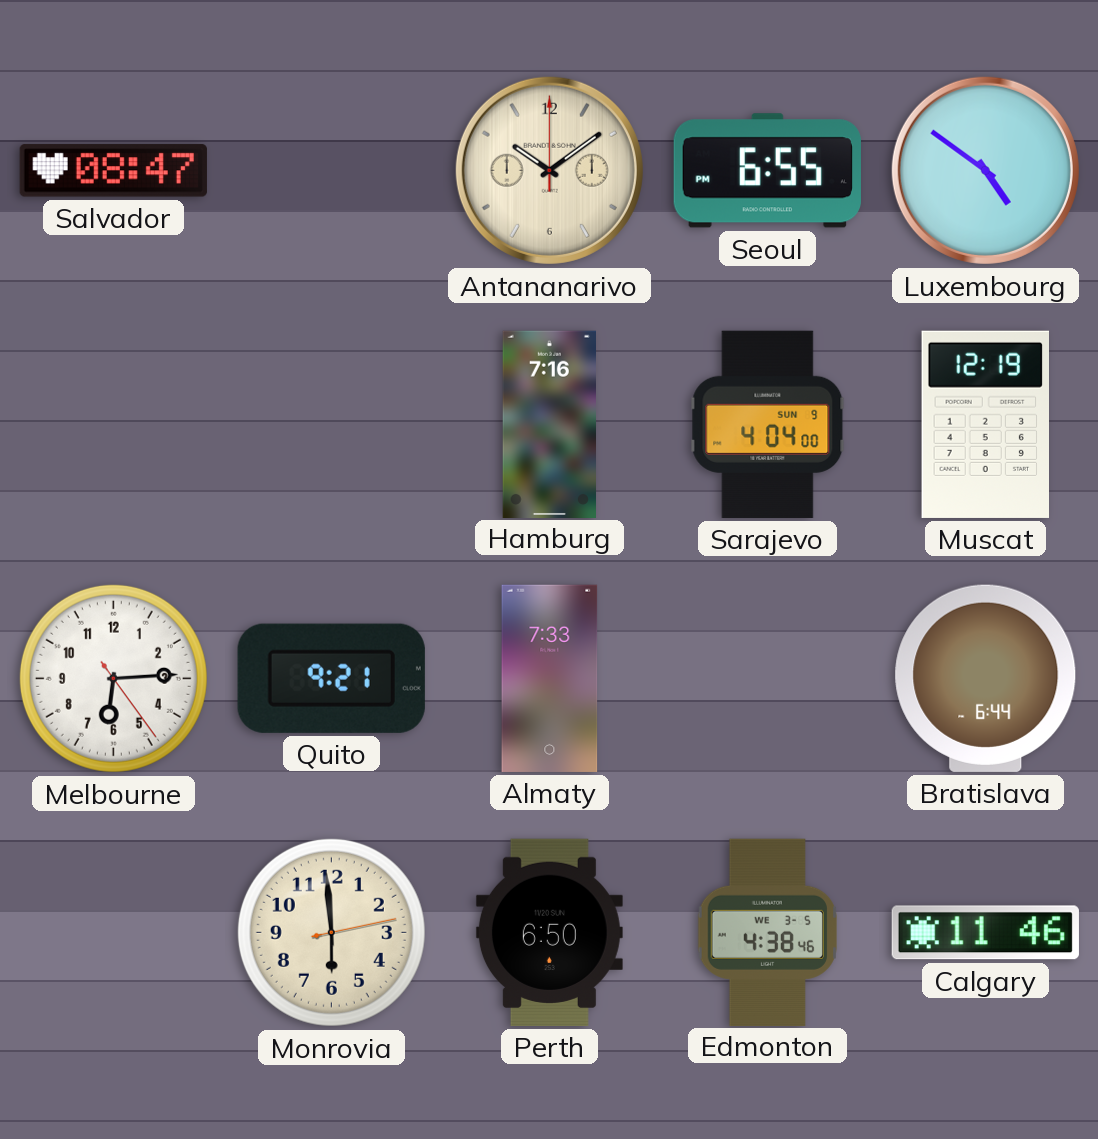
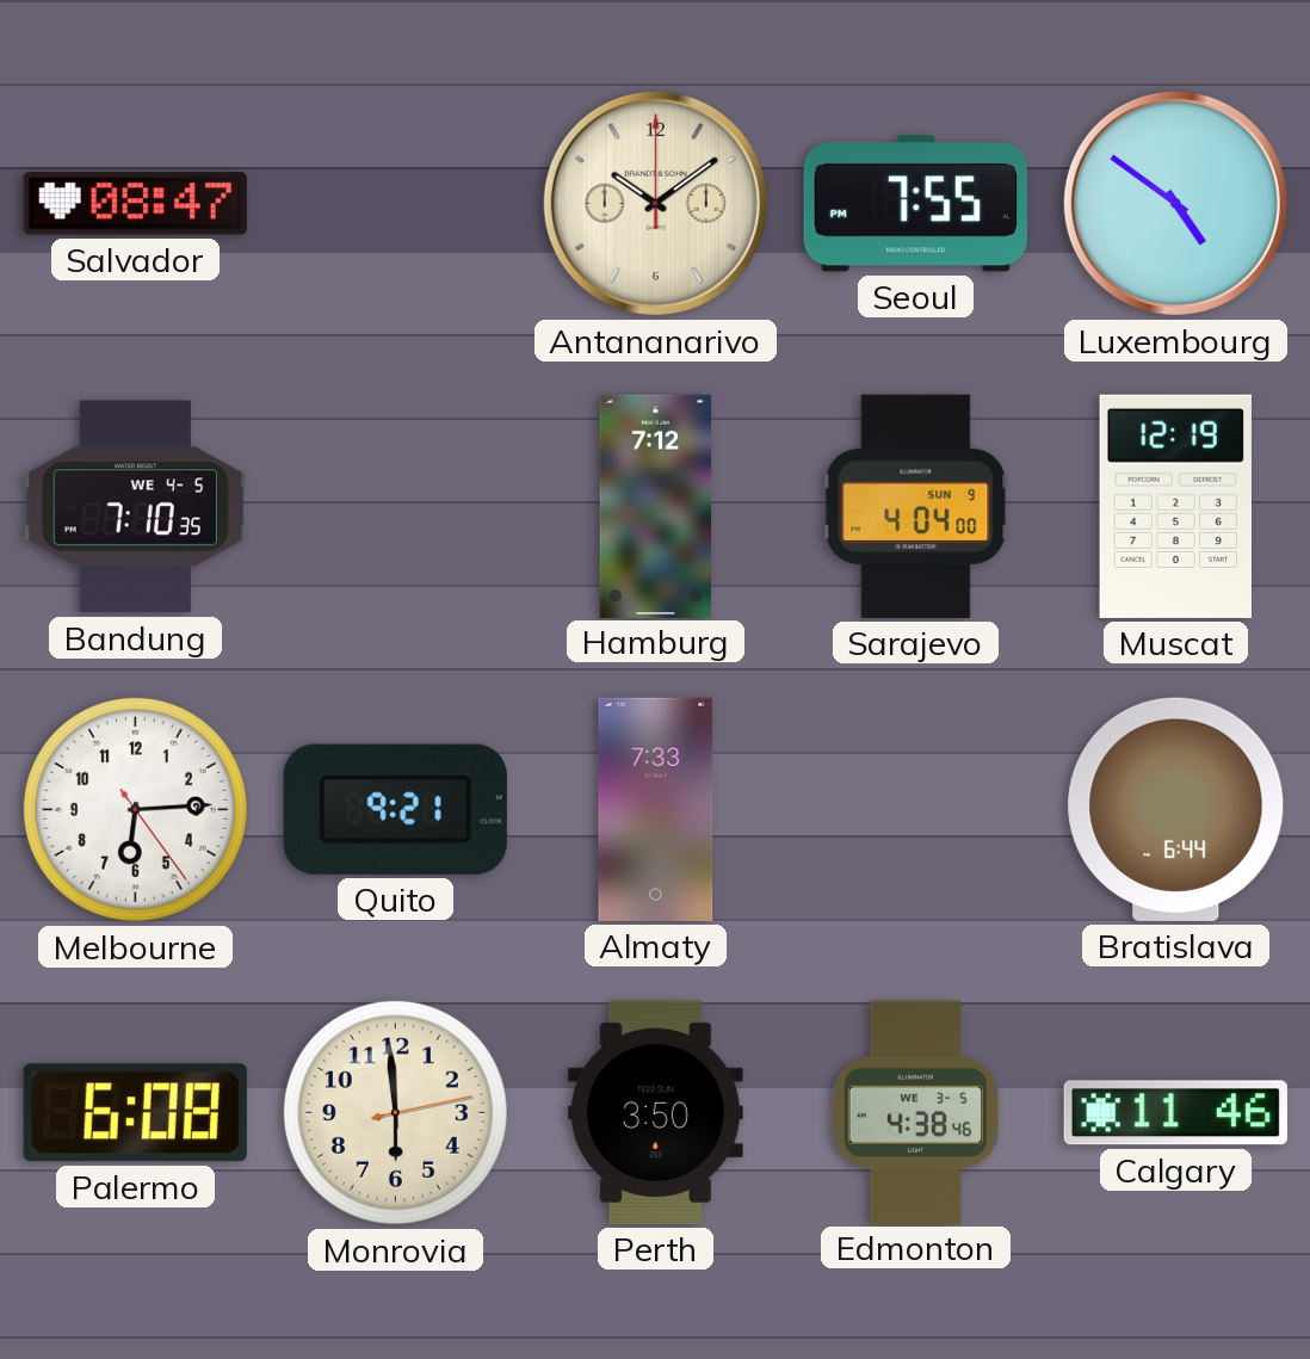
Seoul: 6:55 -> 7:55
Bandung: none -> 7:10
Hamburg: 7:16 -> 7:12
Palermo: none -> 6:08
Perth: 6:50 -> 3:50
